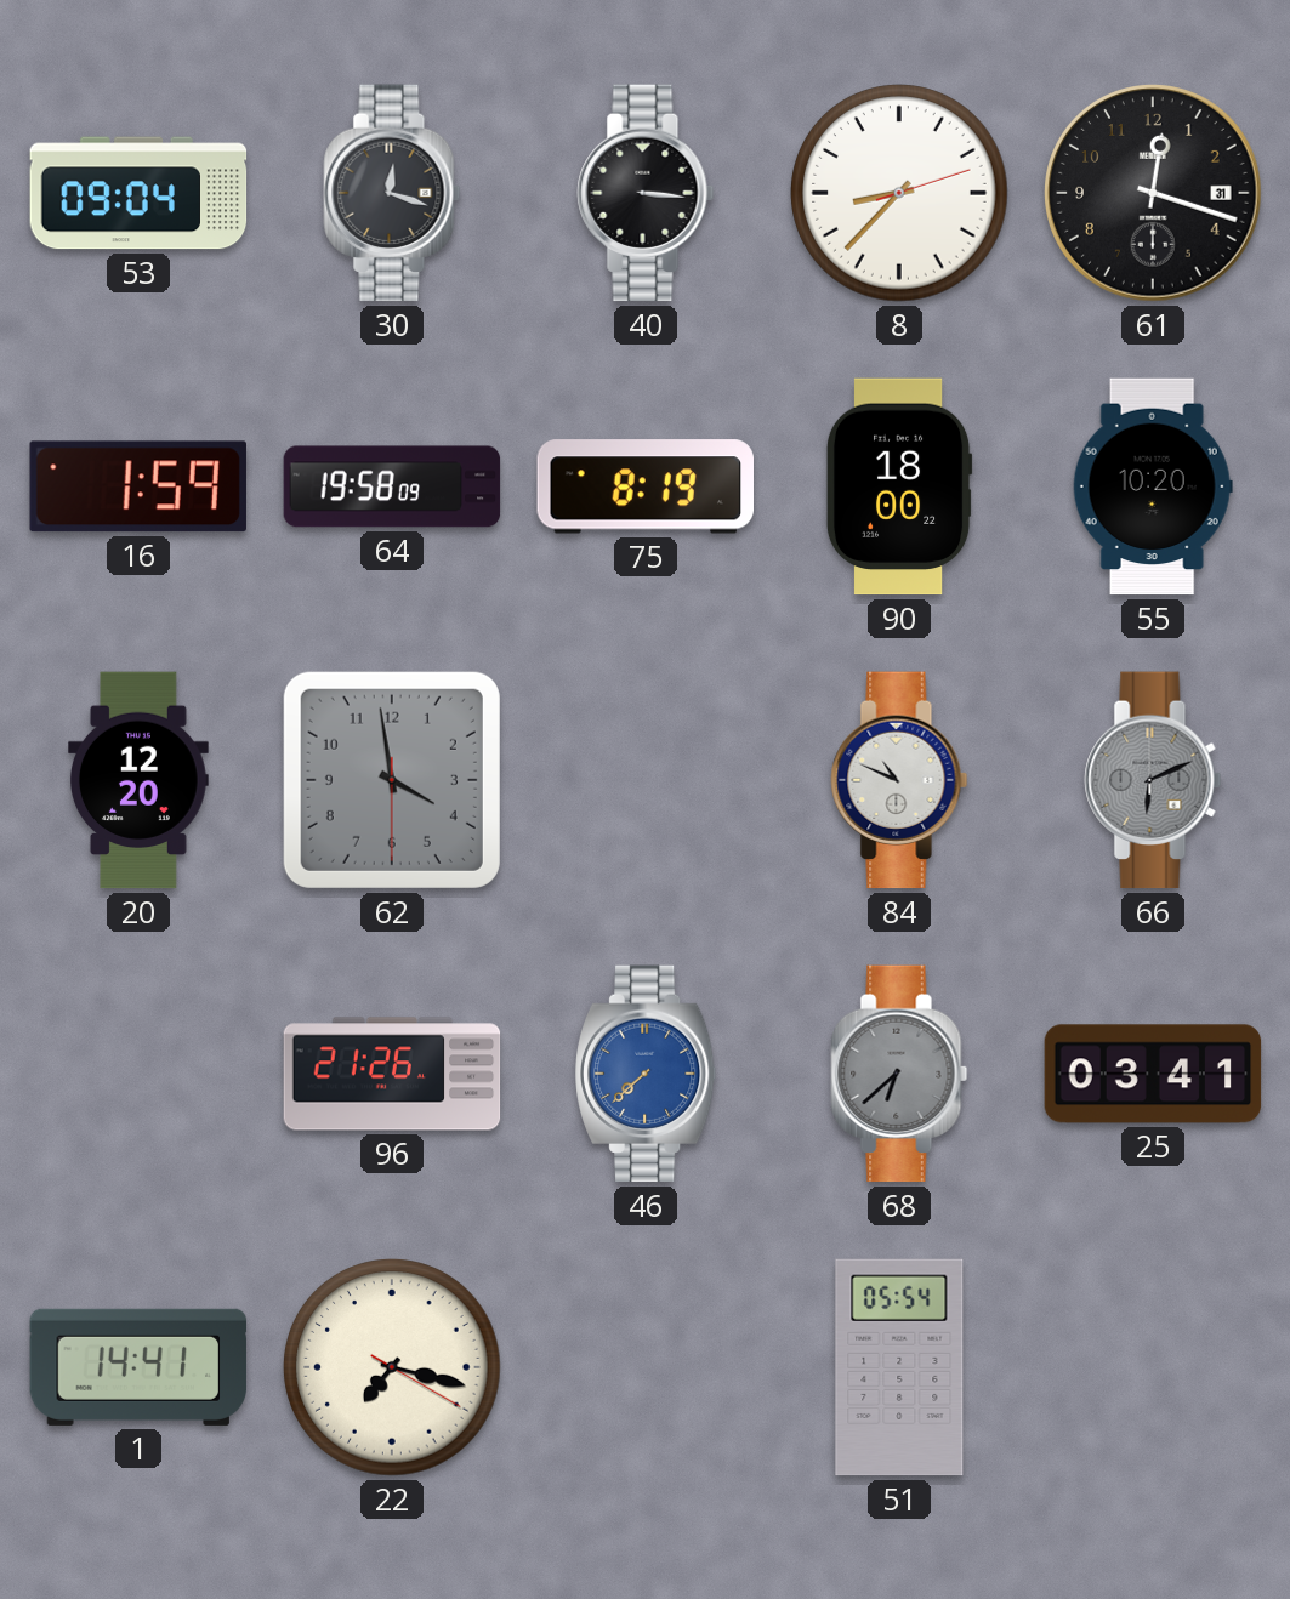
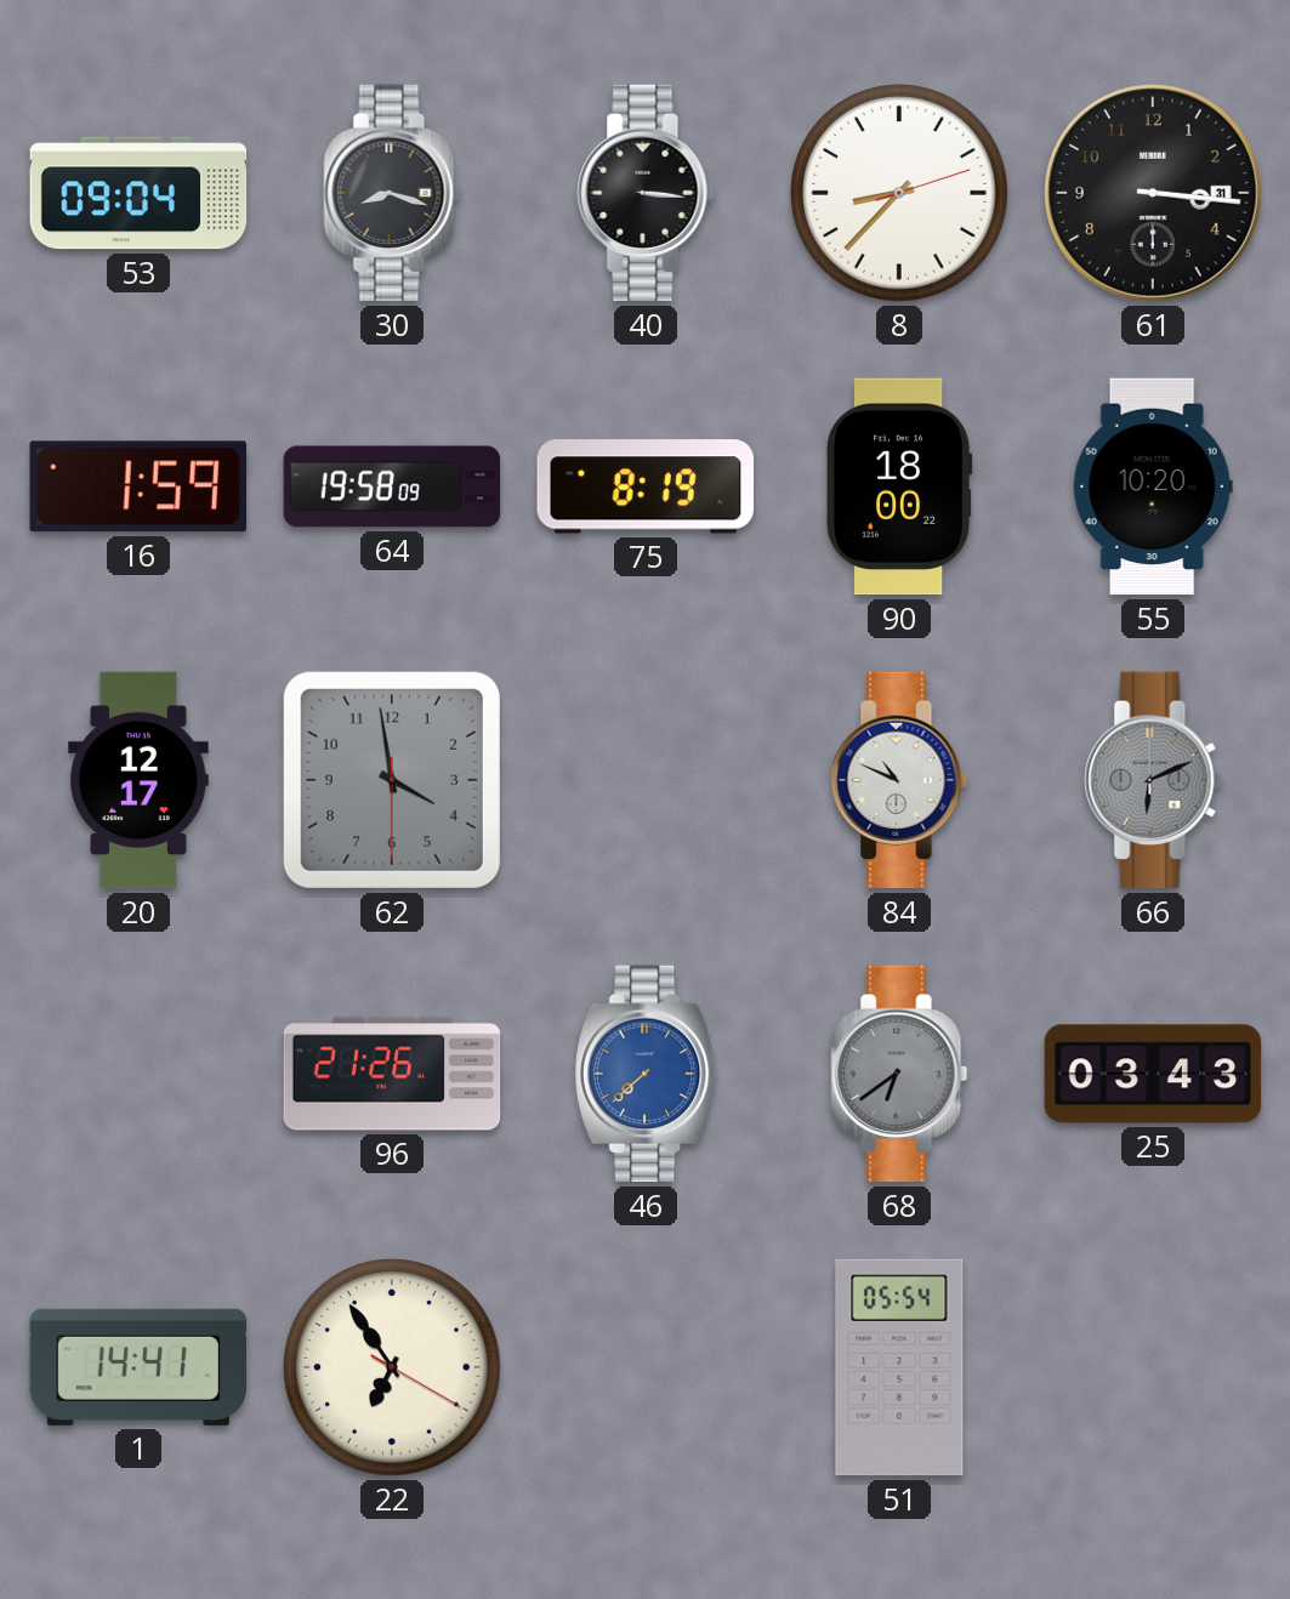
30: 12:18 -> 8:18
61: 12:18 -> 3:16
20: 12:20 -> 12:17
68: 6:38 -> 6:39
25: 03:41 -> 03:43
22: 7:17 -> 6:54
